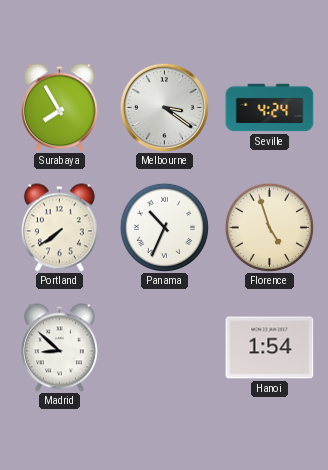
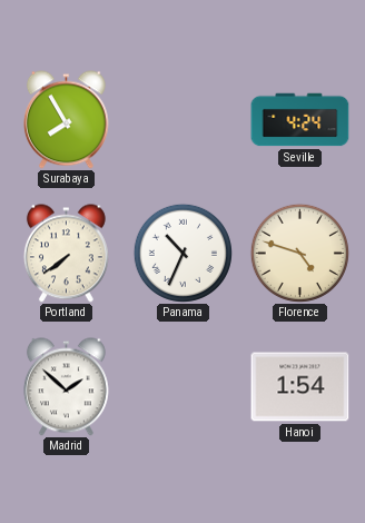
Melbourne: 3:21 -> none
Florence: 4:57 -> 4:48
Madrid: 8:52 -> 1:52
